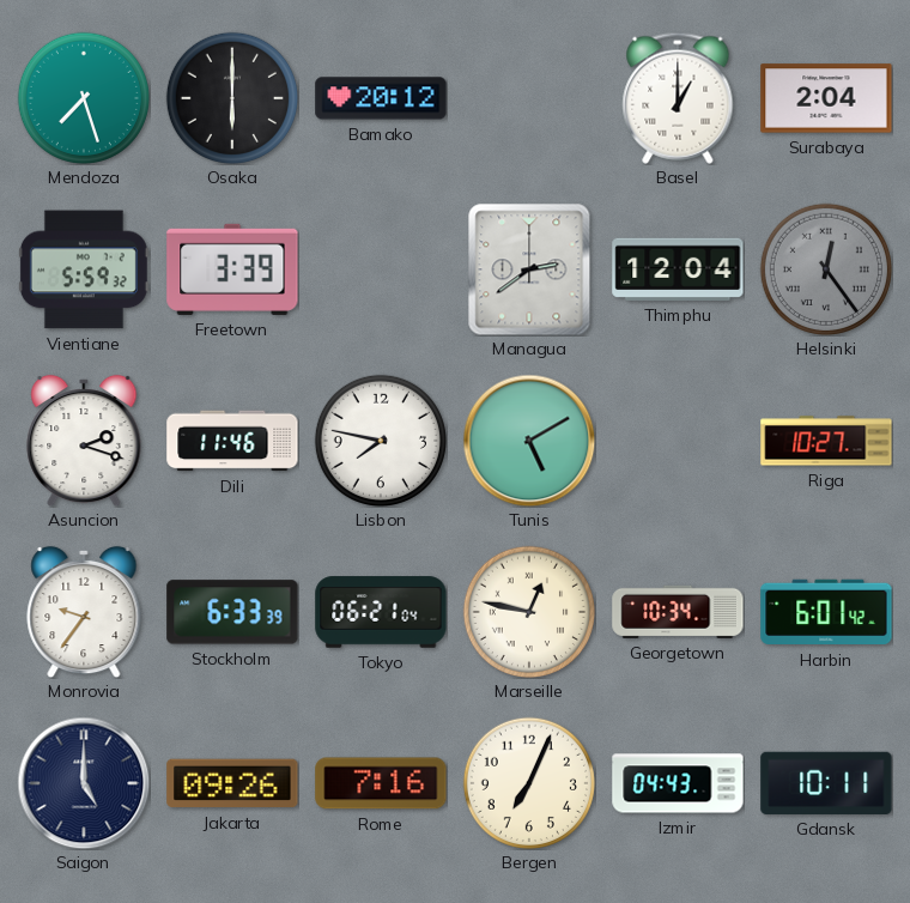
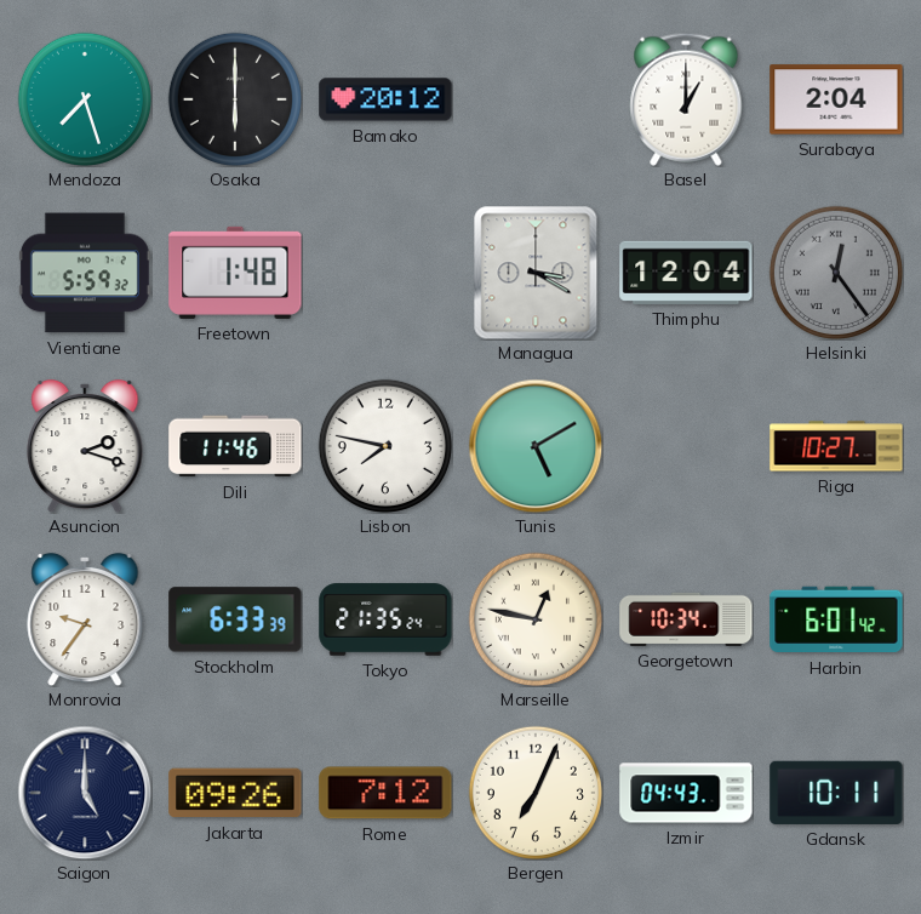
Freetown: 3:39 -> 1:48
Managua: 2:39 -> 3:20
Tokyo: 06:21 -> 21:35
Rome: 7:16 -> 7:12
